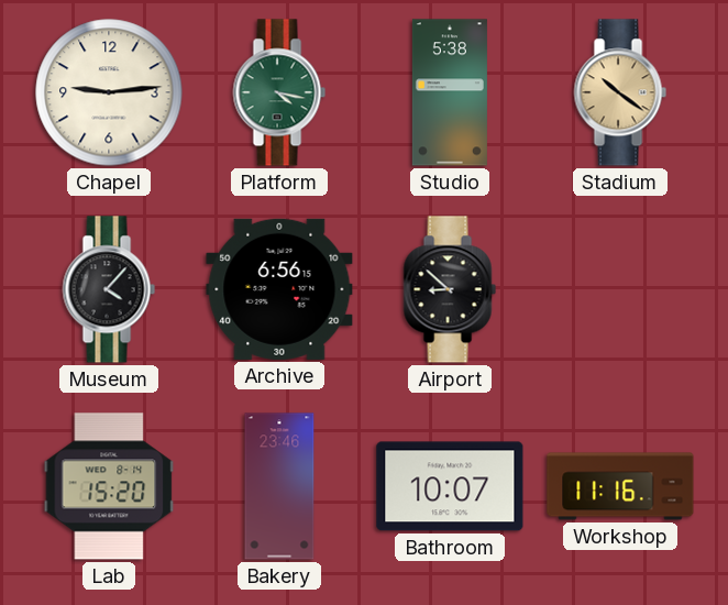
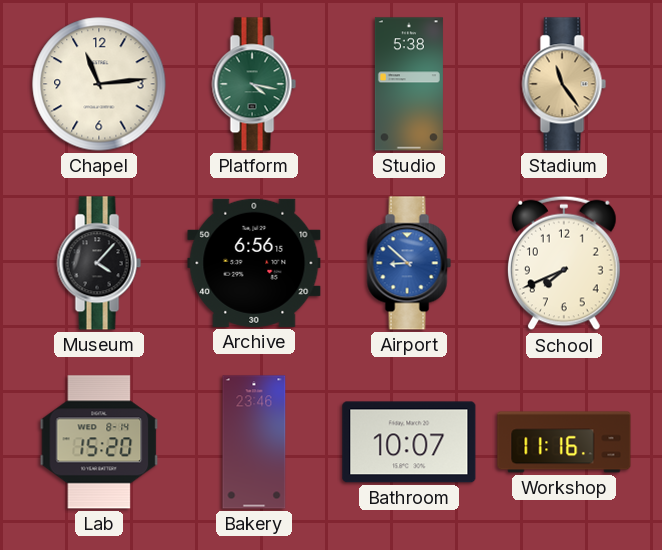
Chapel: 9:14 -> 11:14
Stadium: 10:21 -> 11:24
Airport dial: black -> blue
School: none -> 7:41
